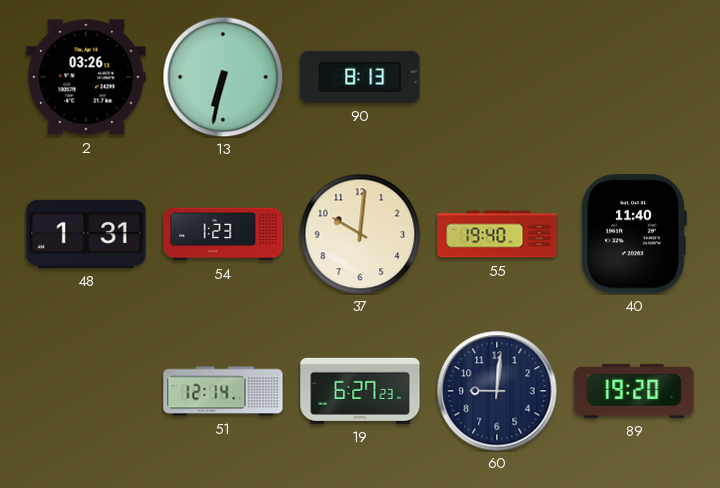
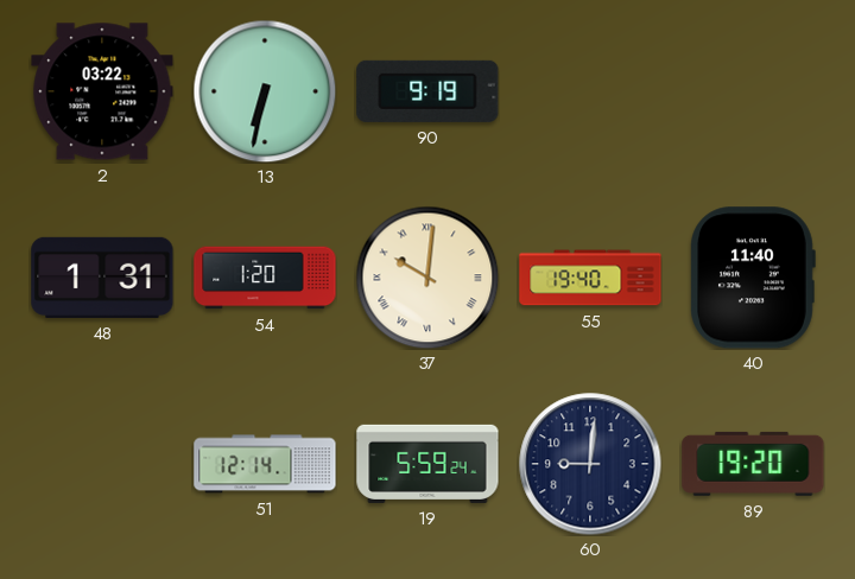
2: 03:26 -> 03:22
90: 8:13 -> 9:19
54: 1:23 -> 1:20
37 numerals: Arabic -> Roman
19: 6:27 -> 5:59
